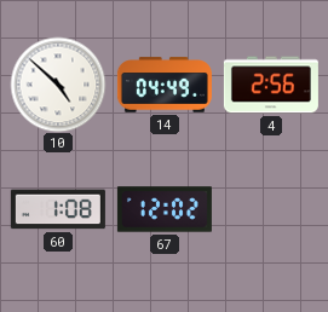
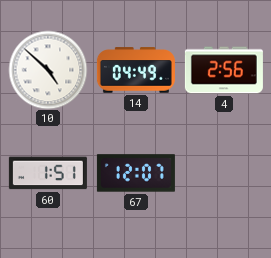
60: 1:08 -> 1:51
67: 12:02 -> 12:07
